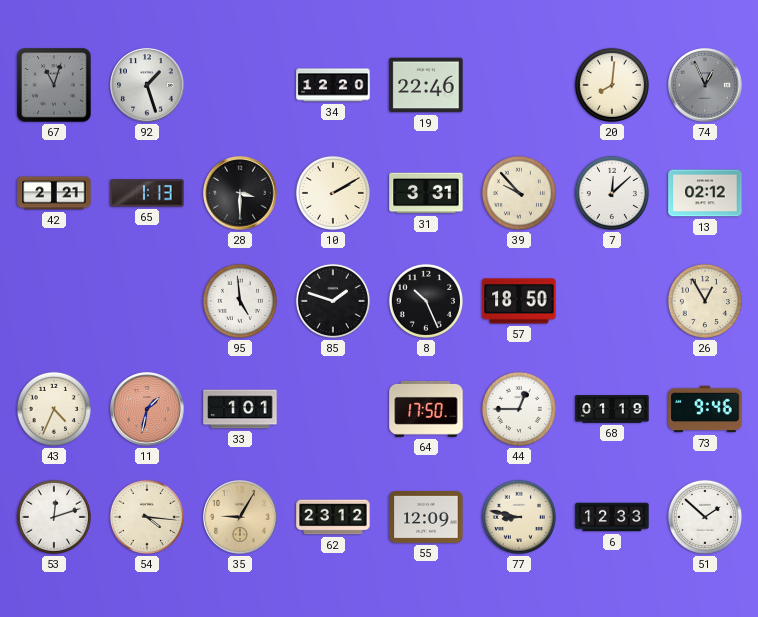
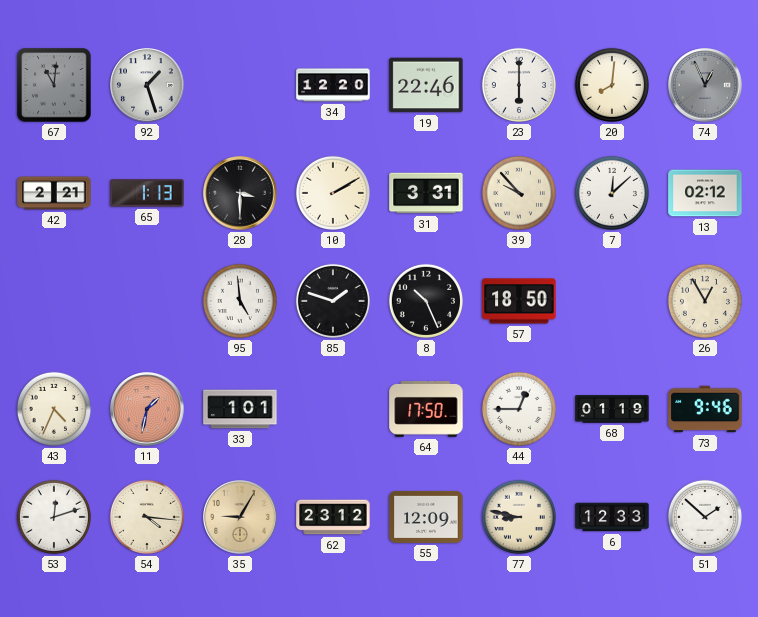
67: 11:03 -> 11:01
23: none -> 6:00
